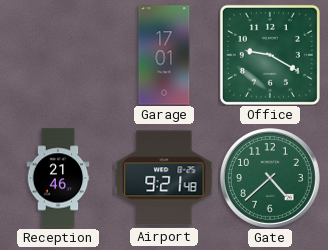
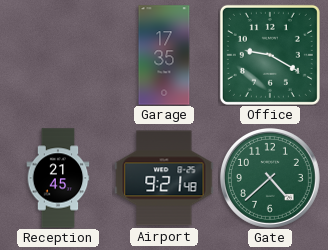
Garage: 17:01 -> 17:35
Reception: 21:46 -> 21:45
